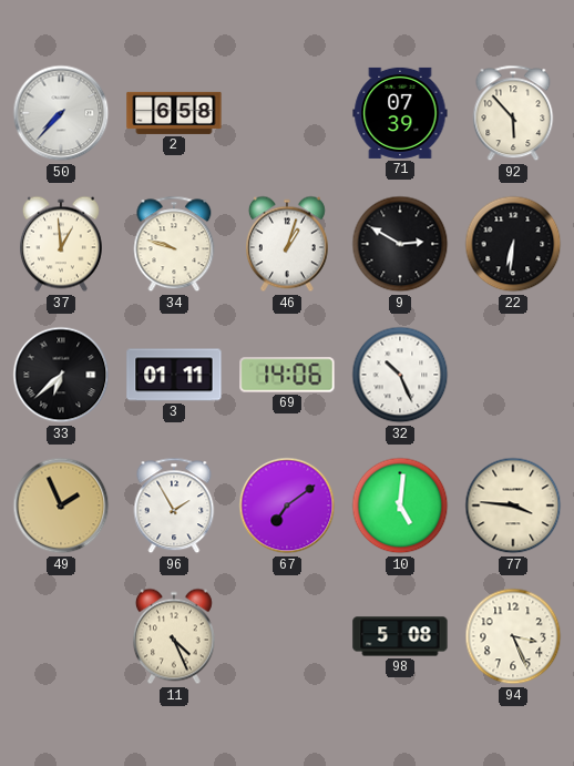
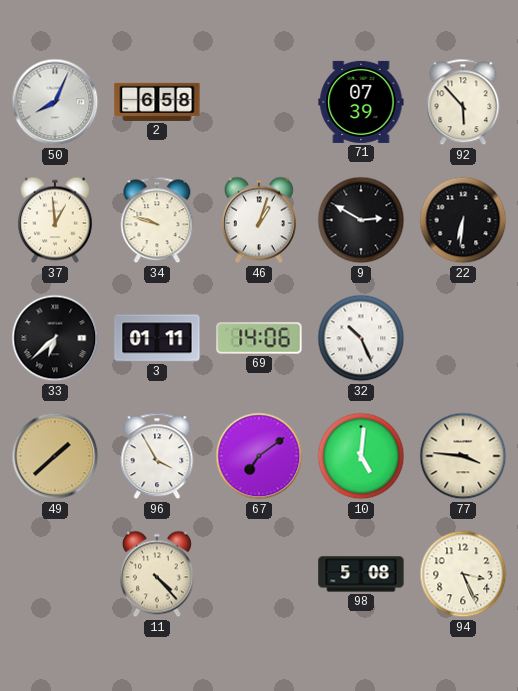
50: 7:37 -> 8:04
49: 1:56 -> 1:38
96: 1:55 -> 3:55
11: 4:26 -> 4:23
